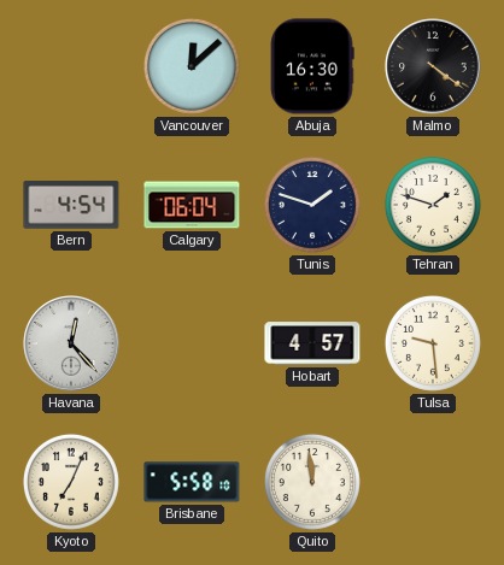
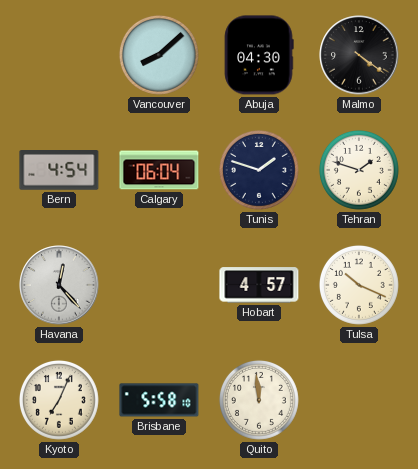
Vancouver: 12:08 -> 8:08
Abuja: 16:30 -> 04:30
Tulsa: 9:29 -> 10:19
